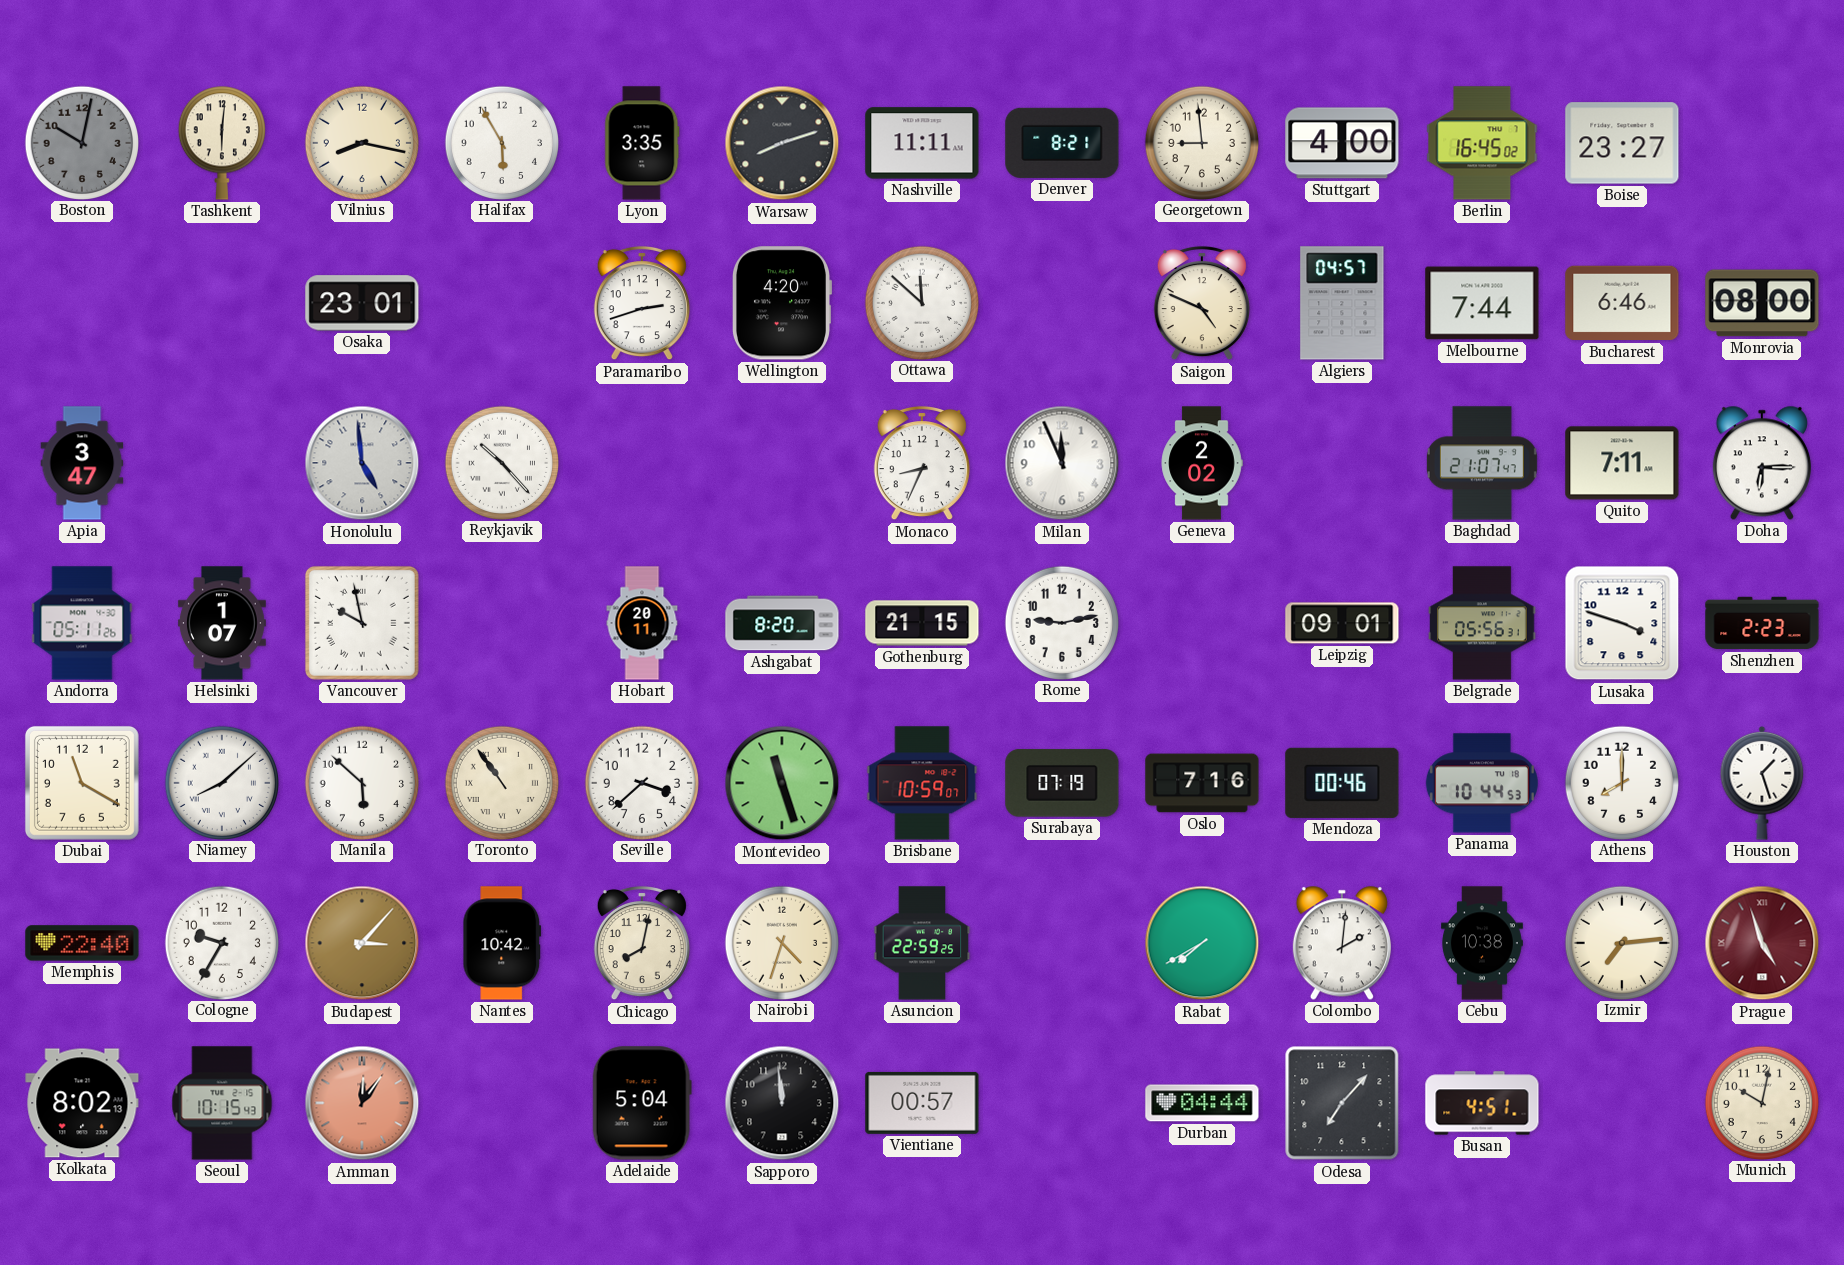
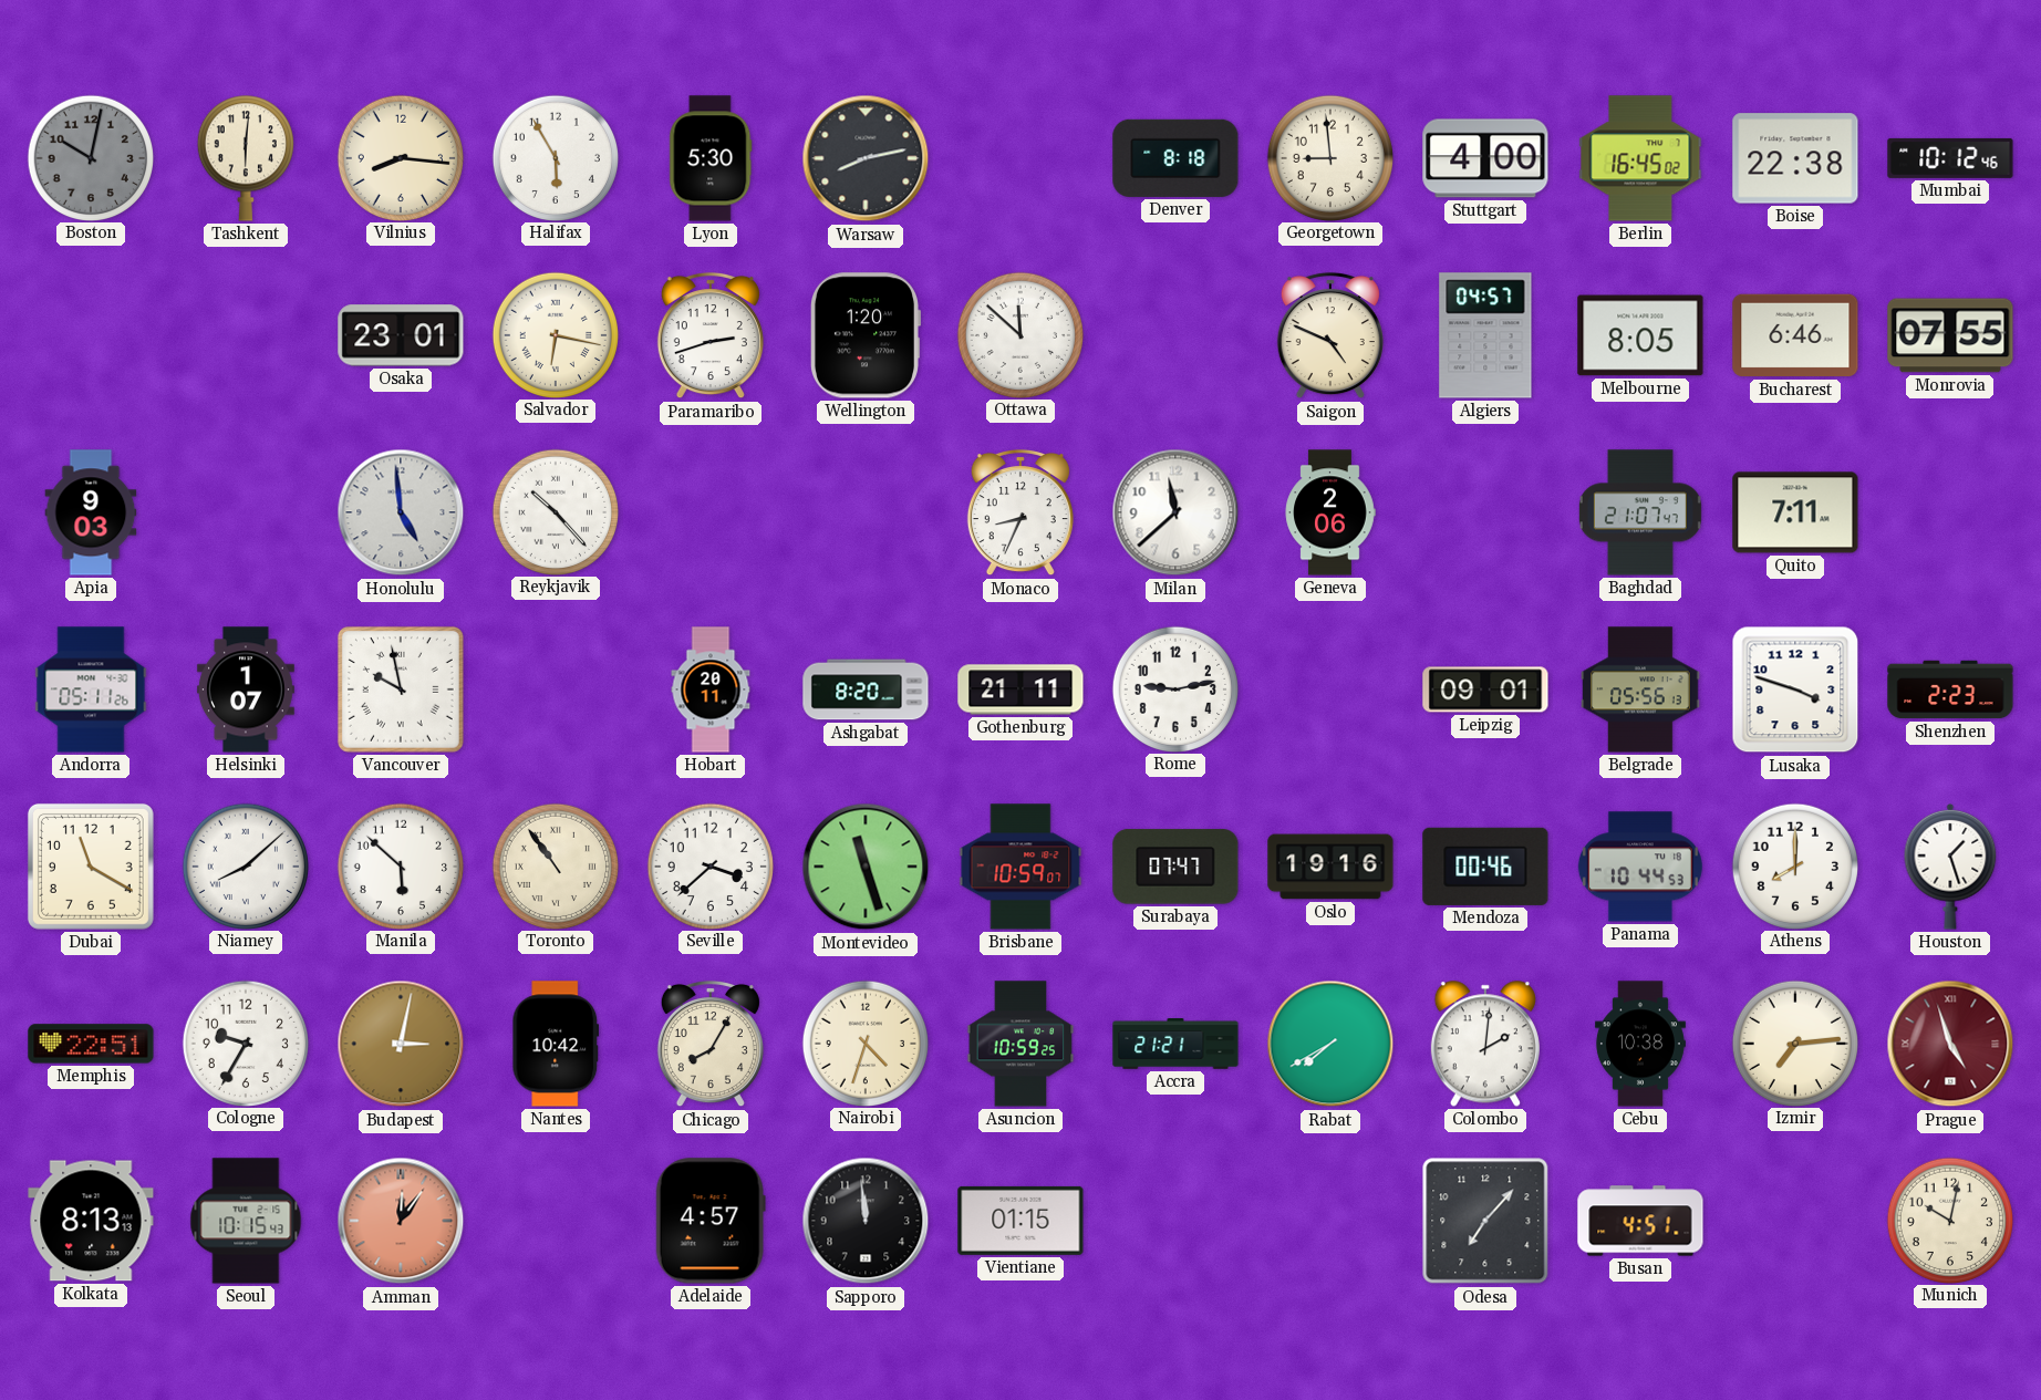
Vilnius: 8:17 -> 8:16
Lyon: 3:35 -> 5:30
Warsaw: 8:12 -> 8:13
Nashville: 11:11 -> none
Denver: 8:21 -> 8:18
Boise: 23:27 -> 22:38
Mumbai: none -> 10:12
Salvador: none -> 6:17
Wellington: 4:20 -> 1:20
Melbourne: 7:44 -> 8:05
Monrovia: 08:00 -> 07:55
Apia: 3:47 -> 9:03
Milan: 11:56 -> 11:38
Geneva: 2:02 -> 2:06
Doha: 6:15 -> none
Gothenburg: 21:15 -> 21:11
Belgrade: 05:56:31 -> 05:56:13
Surabaya: 07:19 -> 07:47
Oslo: 7:16 -> 19:16
Memphis: 22:40 -> 22:51
Budapest: 3:07 -> 3:02
Chicago: 8:02 -> 8:05
Asuncion: 22:59 -> 10:59
Accra: none -> 21:21
Kolkata: 8:02 -> 8:13
Adelaide: 5:04 -> 4:57
Vientiane: 00:57 -> 01:15
Durban: 04:44 -> none
